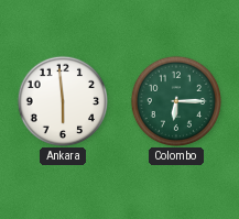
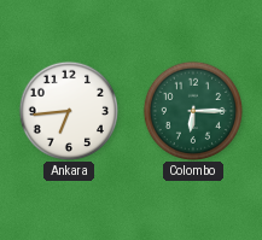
Ankara: 5:59 -> 6:44
